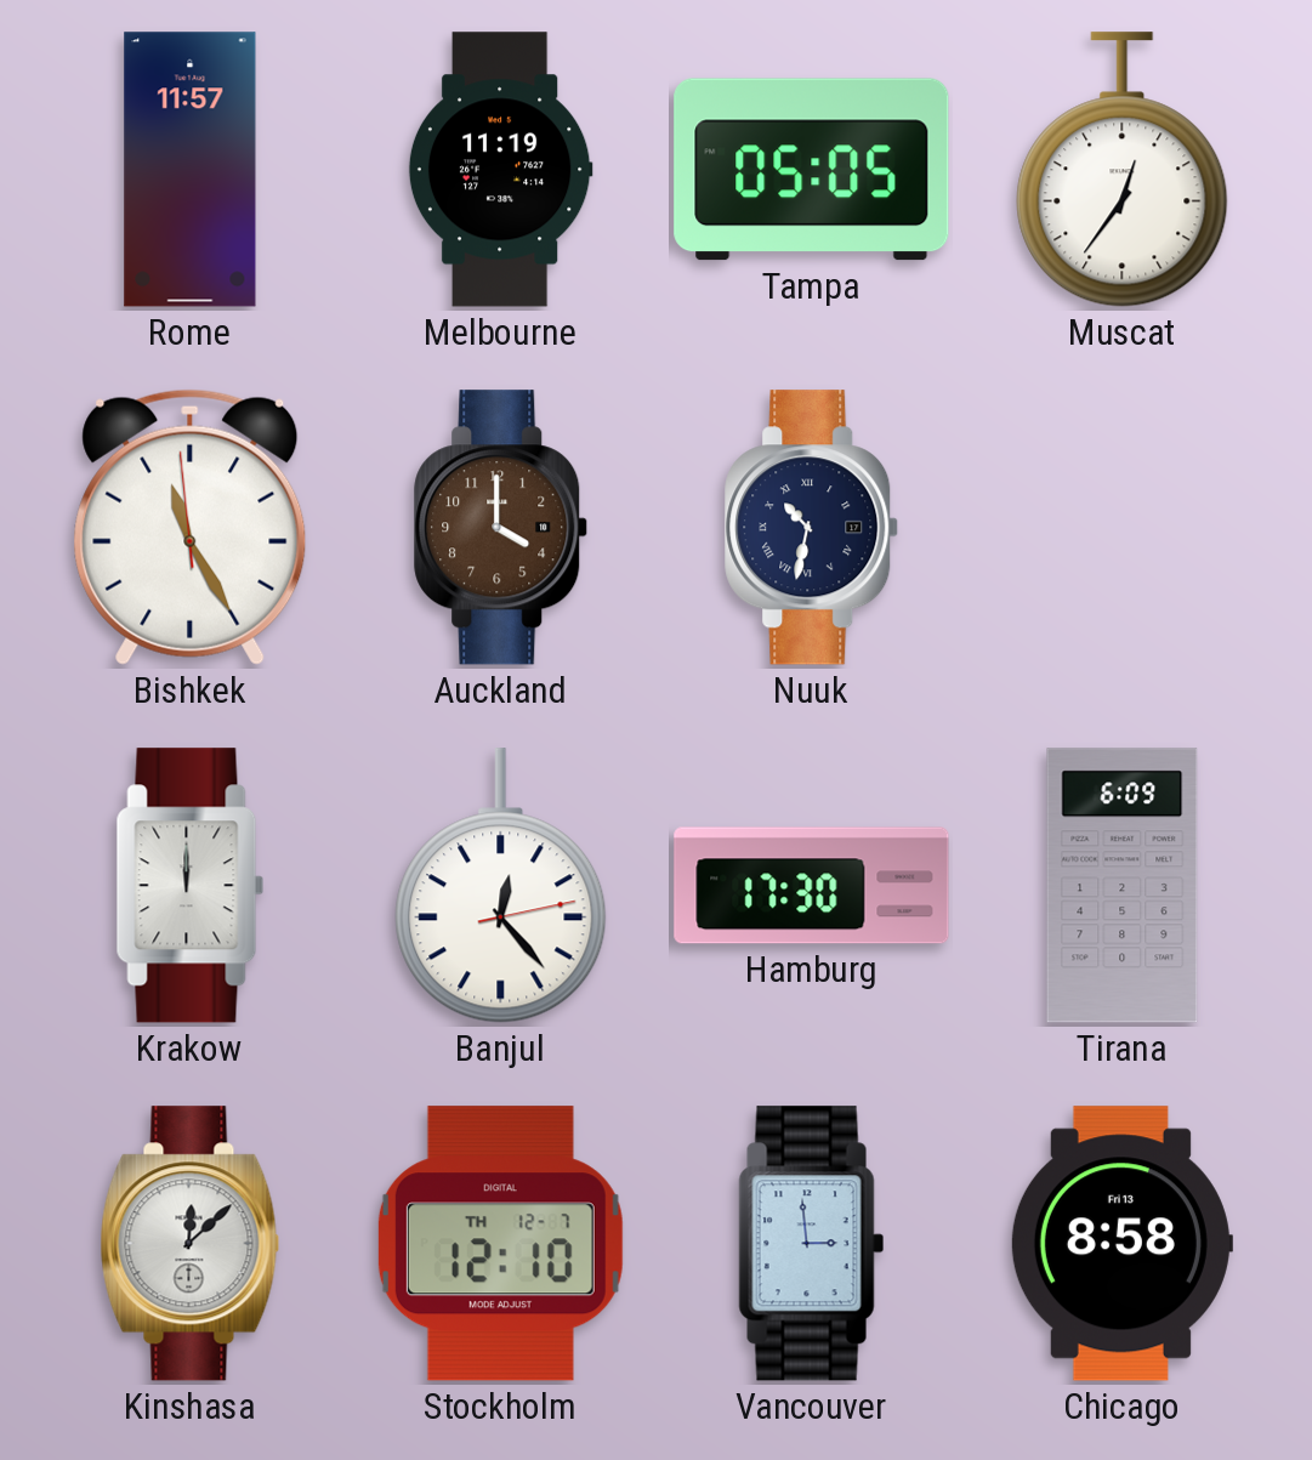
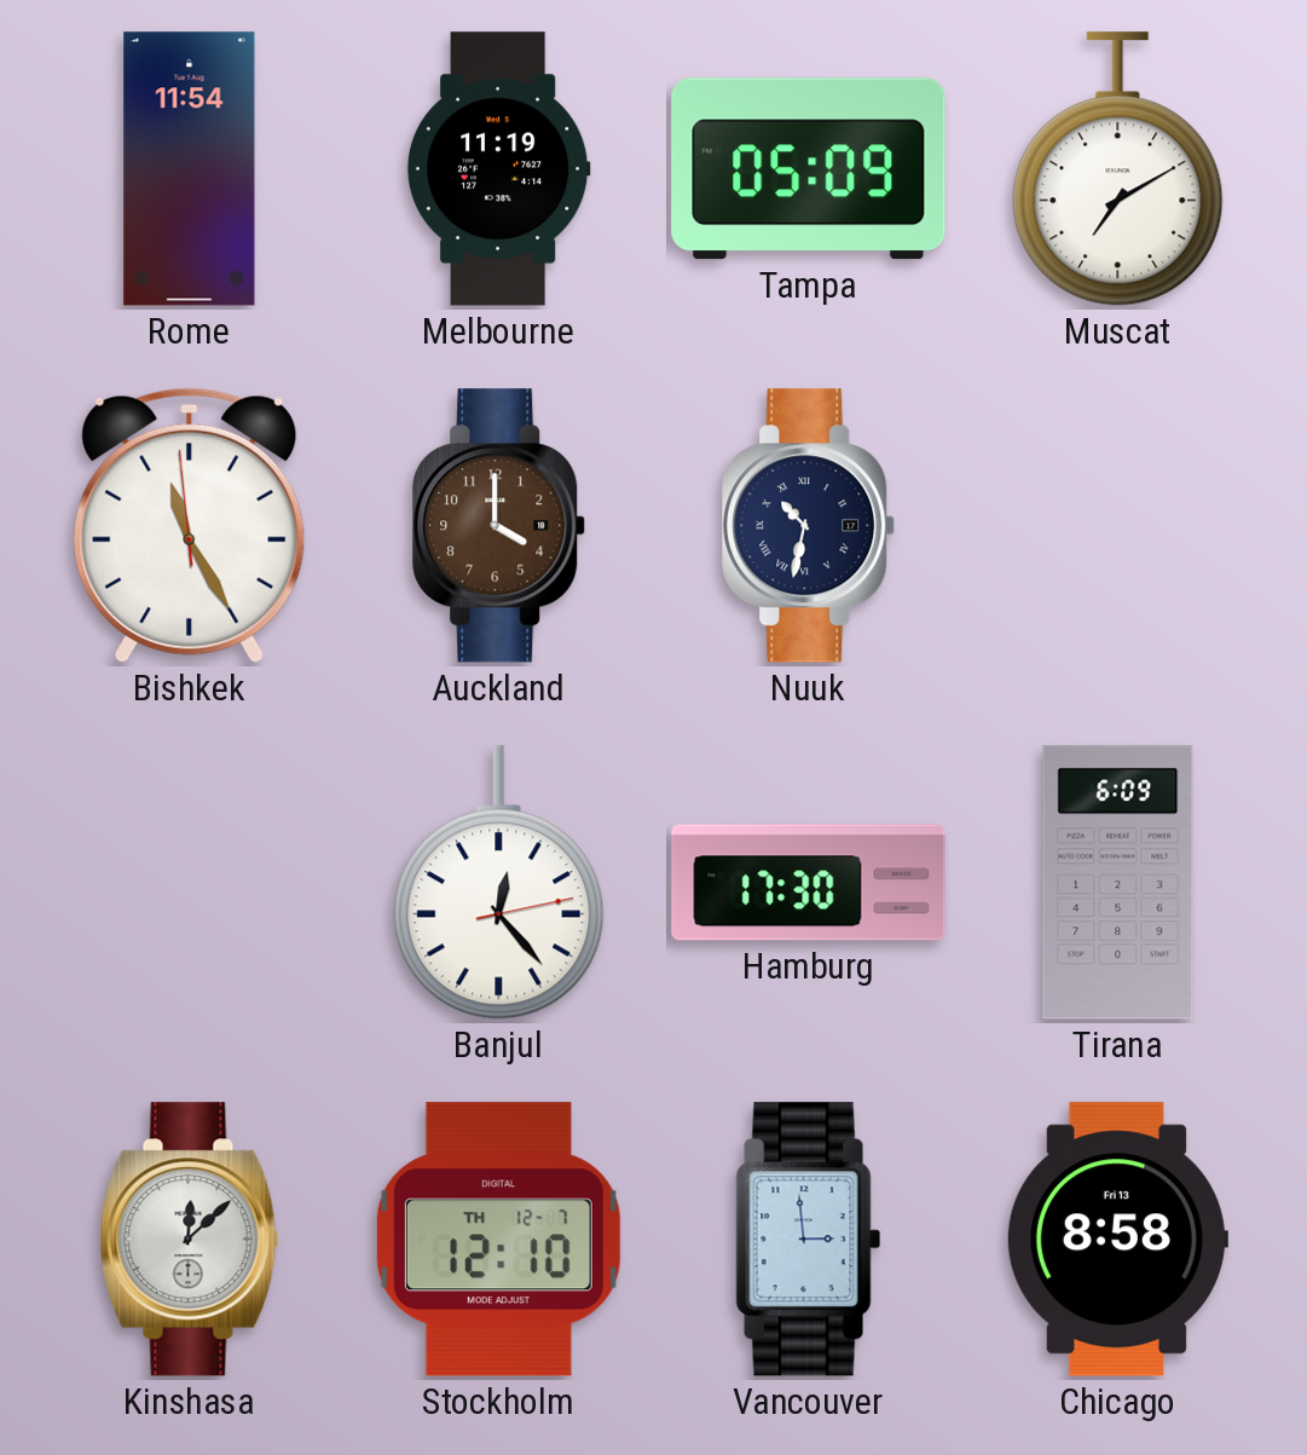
Rome: 11:57 -> 11:54
Tampa: 05:05 -> 05:09
Muscat: 12:36 -> 7:10
Krakow: 12:00 -> none
